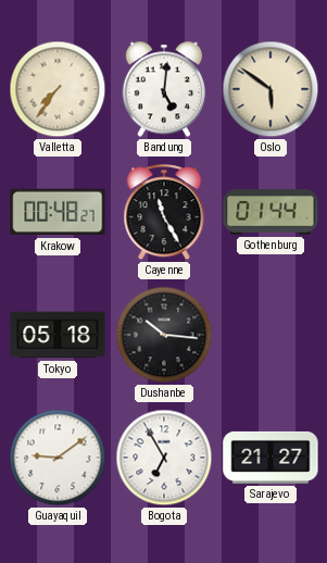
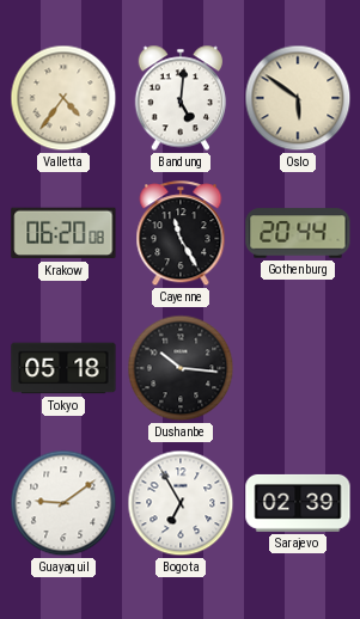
Valletta: 7:36 -> 4:36
Krakow: 00:48 -> 06:20
Gothenburg: 01:44 -> 20:44
Sarajevo: 21:27 -> 02:39
